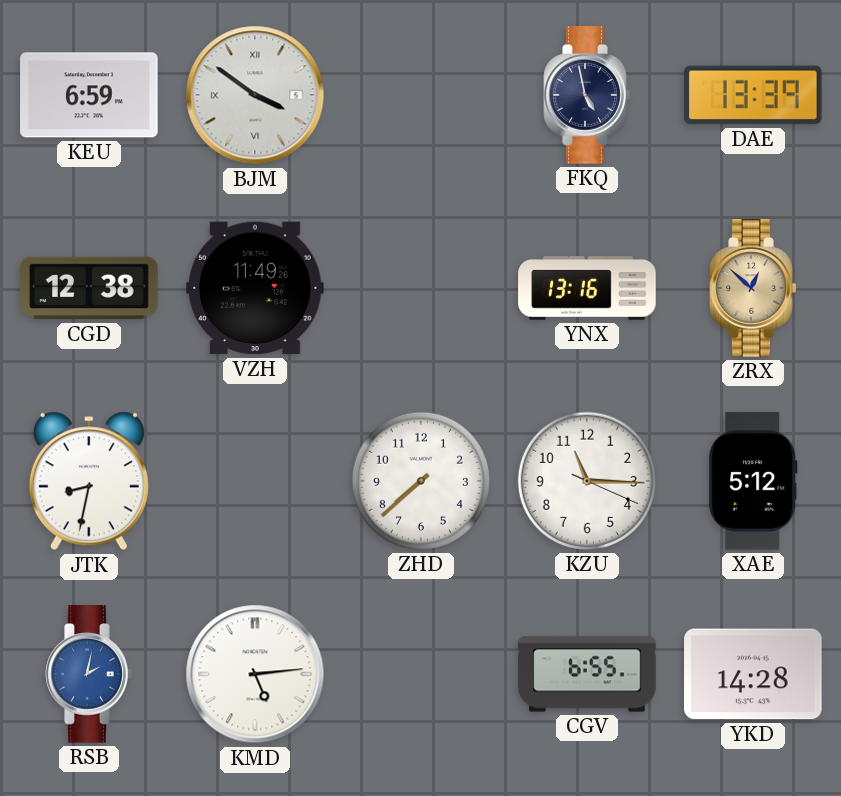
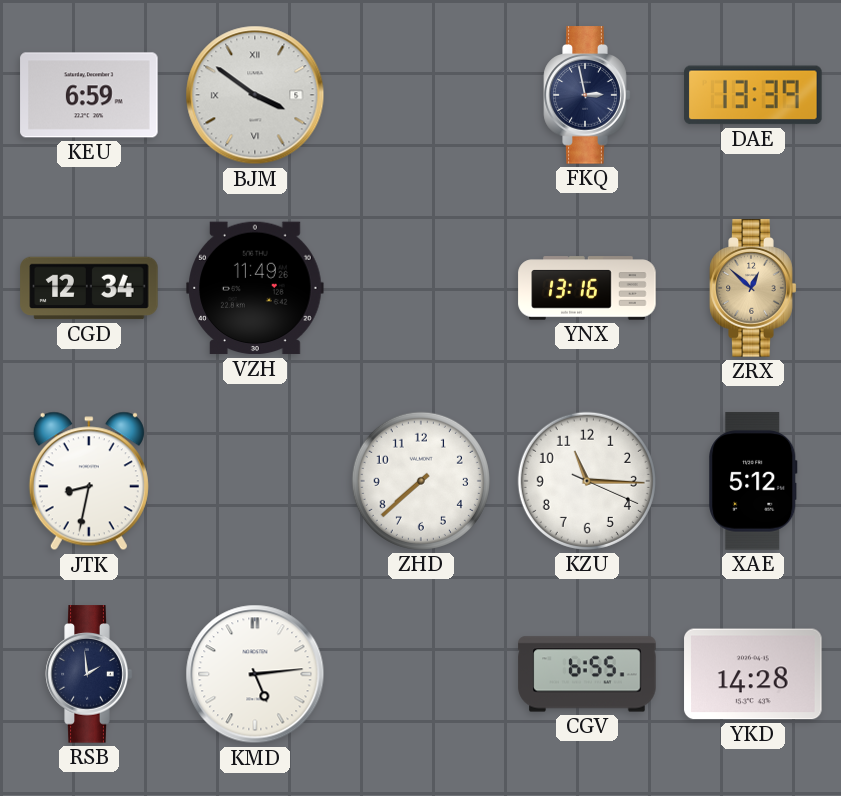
FKQ: 4:58 -> 2:58
CGD: 12:38 -> 12:34
RSB: 2:02 -> 1:59
RSB dial: blue -> navy
